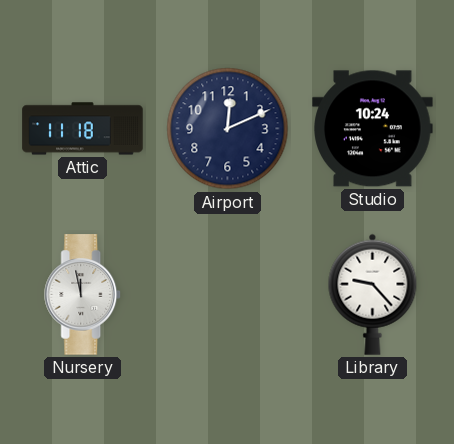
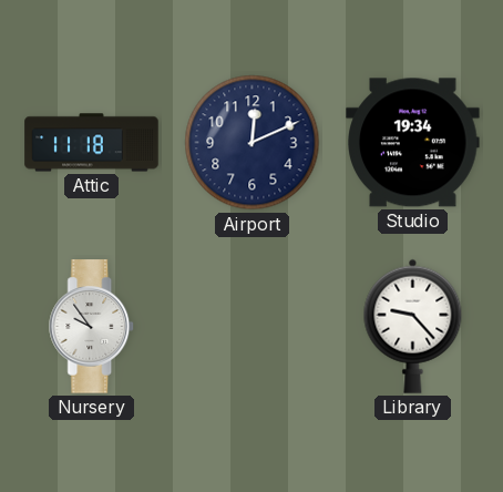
Studio: 10:24 -> 19:34
Nursery: 11:58 -> 9:54
